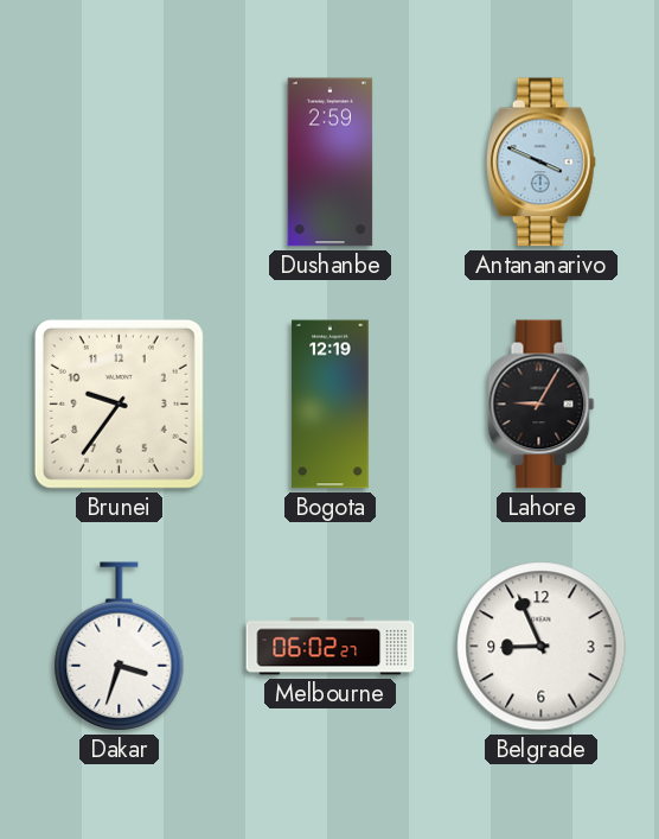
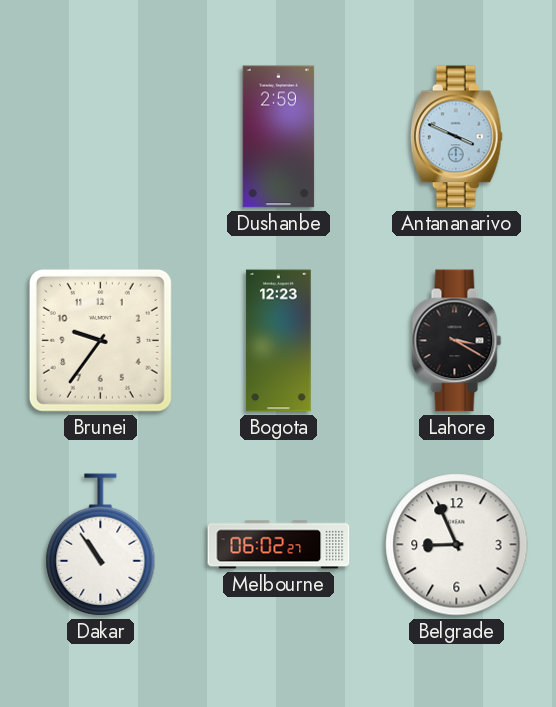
Bogota: 12:19 -> 12:23
Lahore: 9:05 -> 3:20
Dakar: 3:33 -> 10:54
